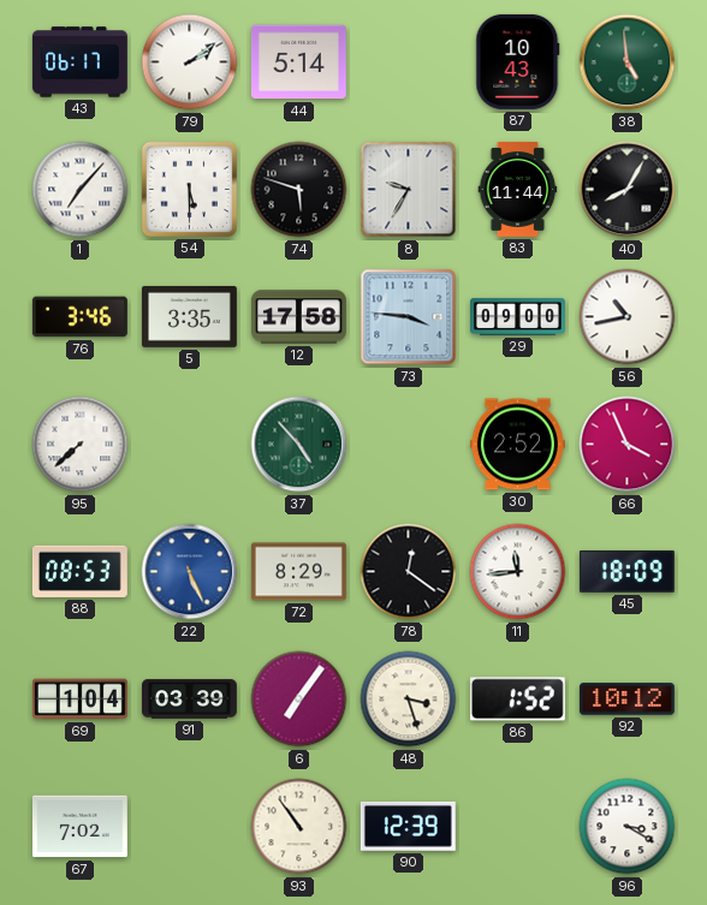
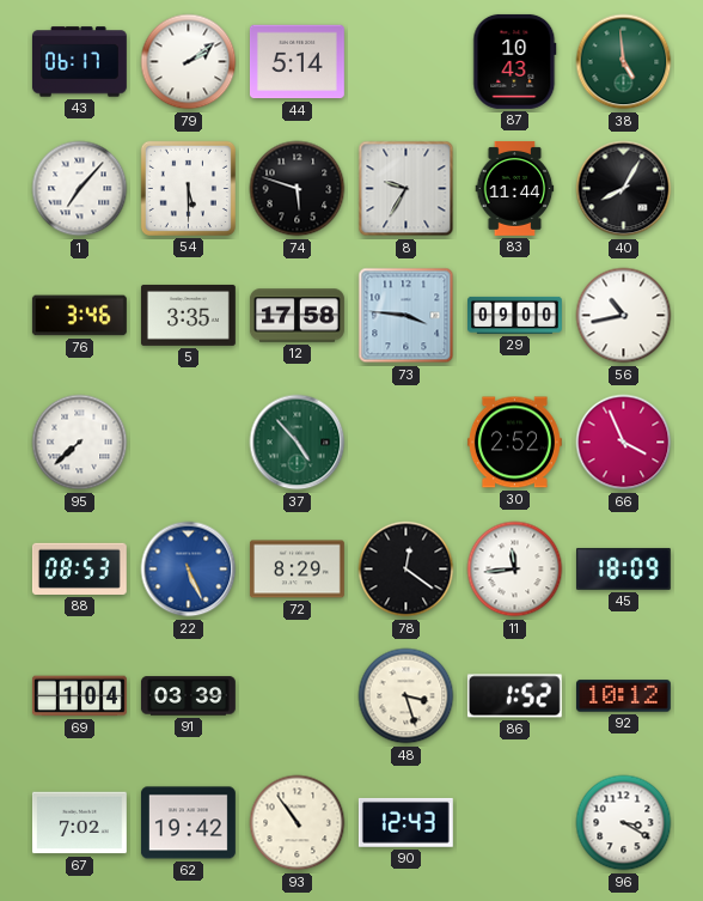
6: 7:06 -> none
62: none -> 19:42
90: 12:39 -> 12:43
